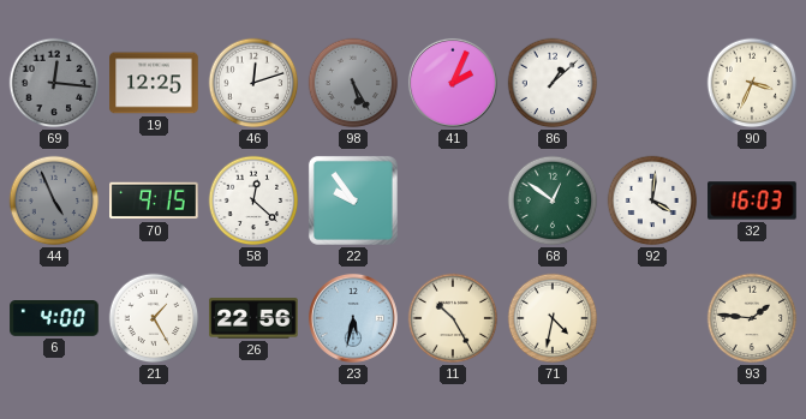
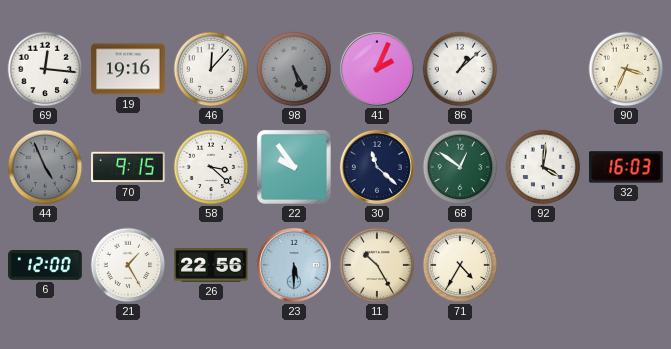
69 dial: grey -> white
19: 12:25 -> 19:16
46: 12:12 -> 12:07
58: 12:22 -> 3:22
30: none -> 11:22
6: 4:00 -> 12:00
23: 5:32 -> 5:30
71: 4:32 -> 4:35
93: 1:46 -> none
